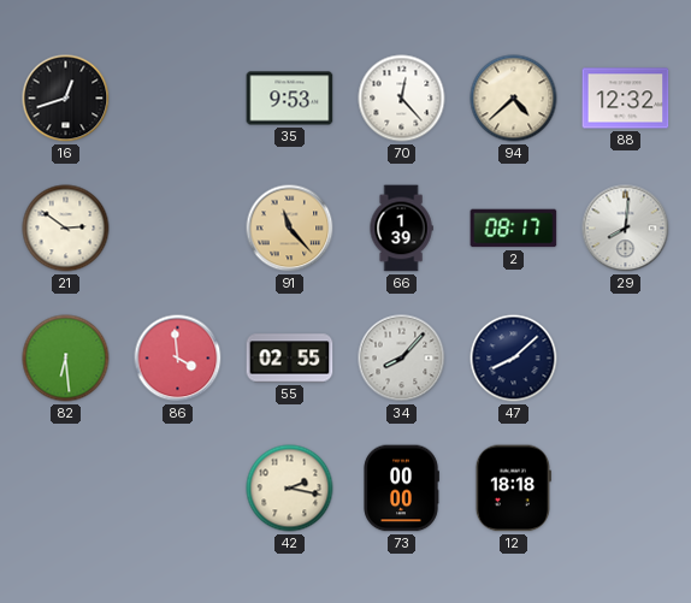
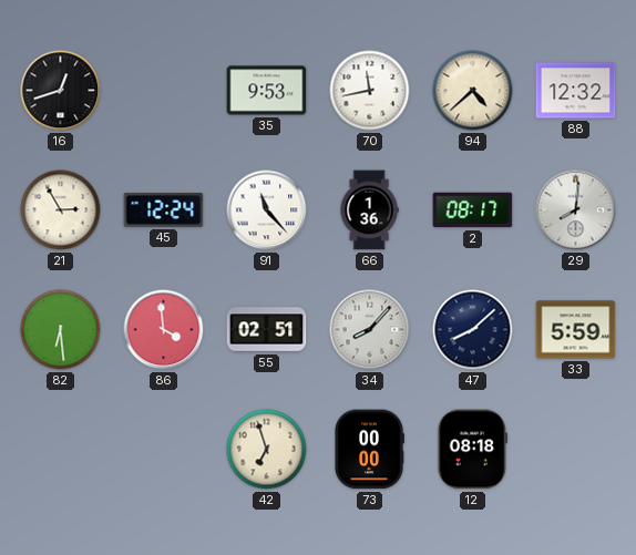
70: 12:23 -> 11:43
21: 2:51 -> 2:55
45: none -> 12:24
91 dial: champagne -> white
66: 1:39 -> 1:36
55: 02:55 -> 02:51
33: none -> 5:59
42: 2:17 -> 6:57
12: 18:18 -> 08:18
